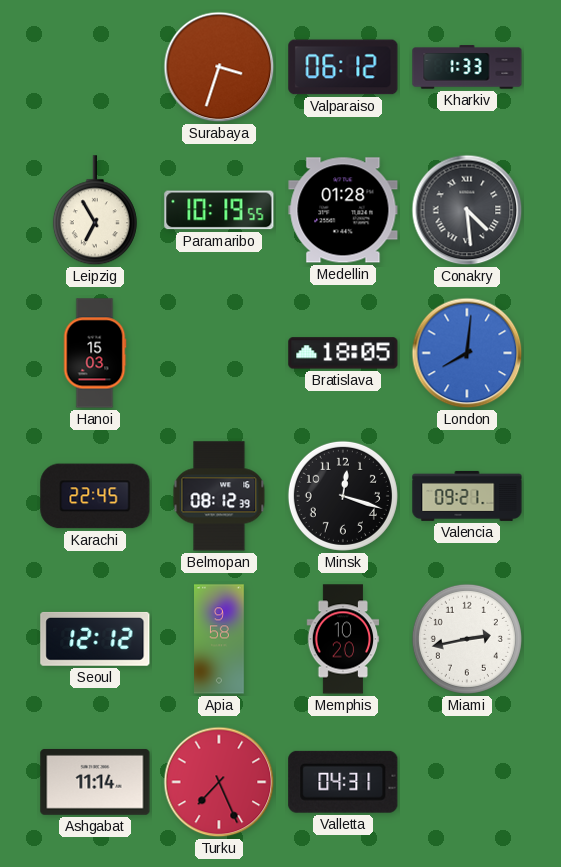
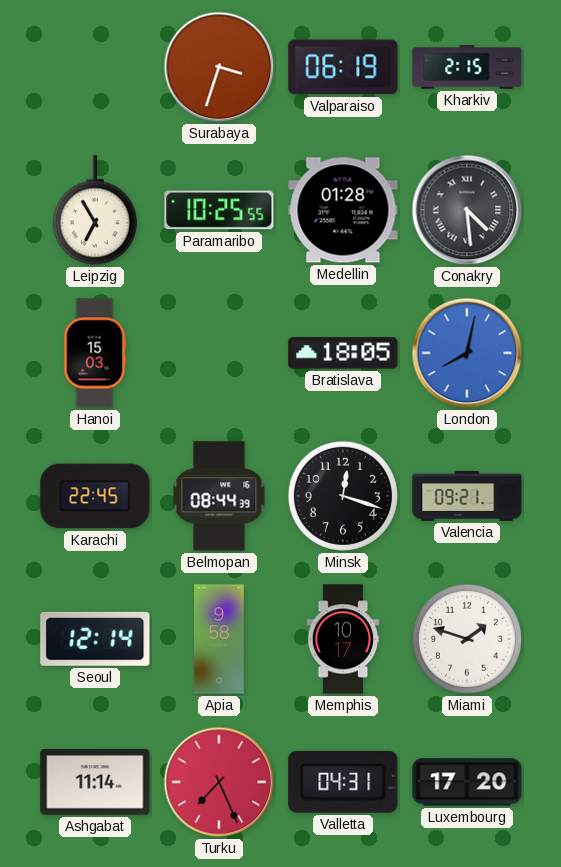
Valparaiso: 06:12 -> 06:19
Kharkiv: 1:33 -> 2:15
Paramaribo: 10:19 -> 10:25
London: 8:01 -> 8:02
Belmopan: 08:12 -> 08:44
Seoul: 12:12 -> 12:14
Memphis: 10:20 -> 10:17
Miami: 2:43 -> 1:48
Luxembourg: none -> 17:20
